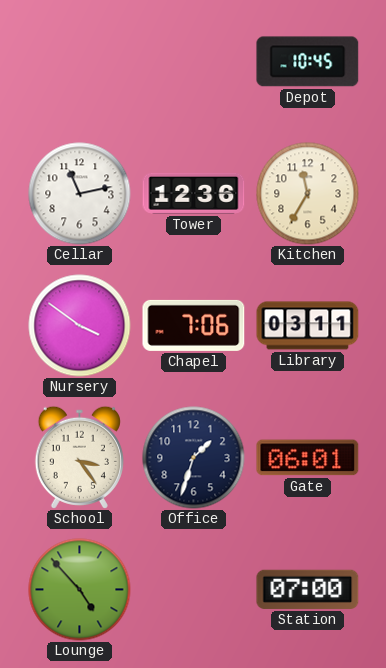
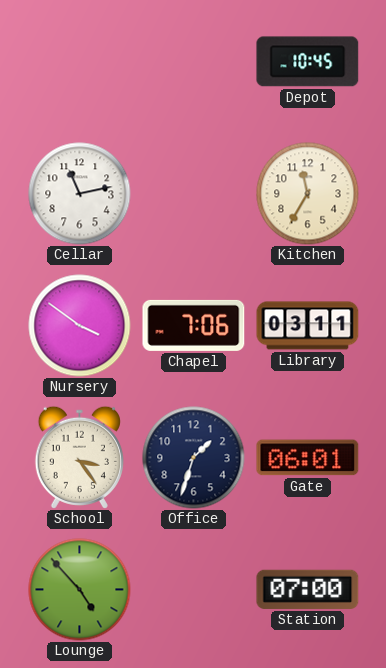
Tower: 12:36 -> none
